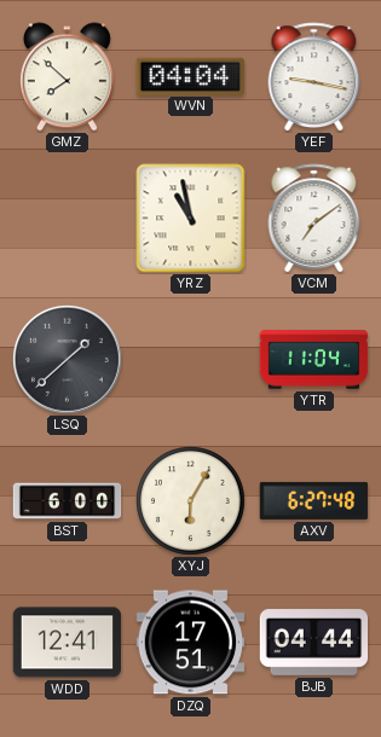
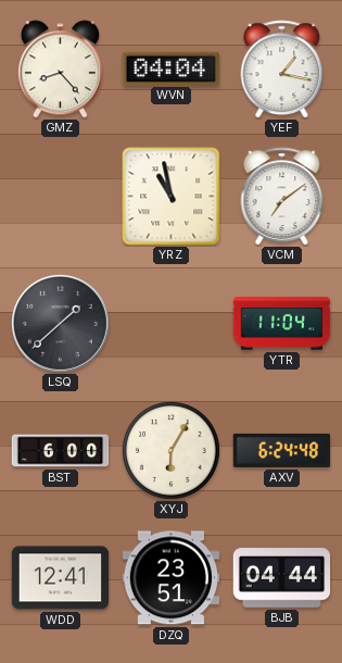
GMZ: 7:52 -> 8:23
YEF: 9:17 -> 1:17
AXV: 6:27 -> 6:24
DZQ: 17:51 -> 23:51
